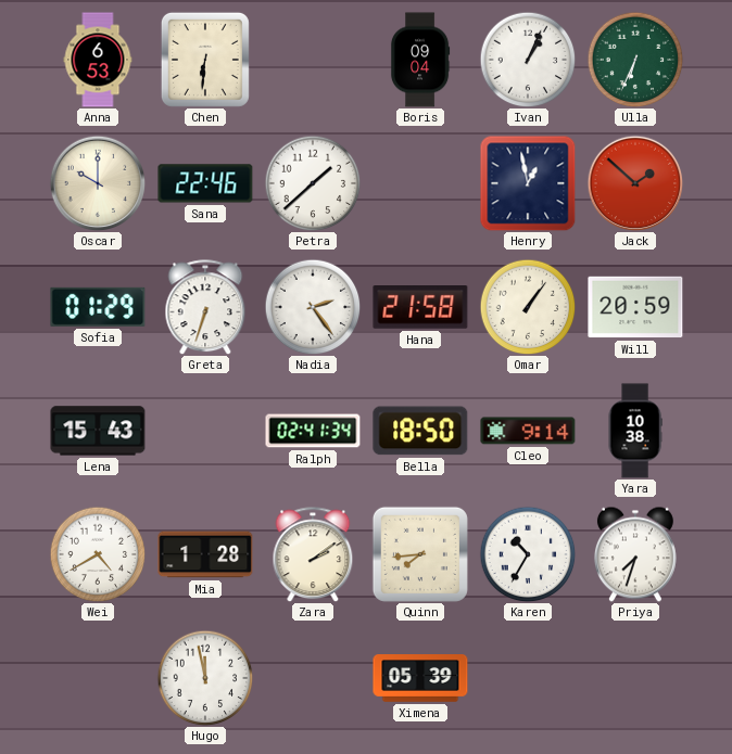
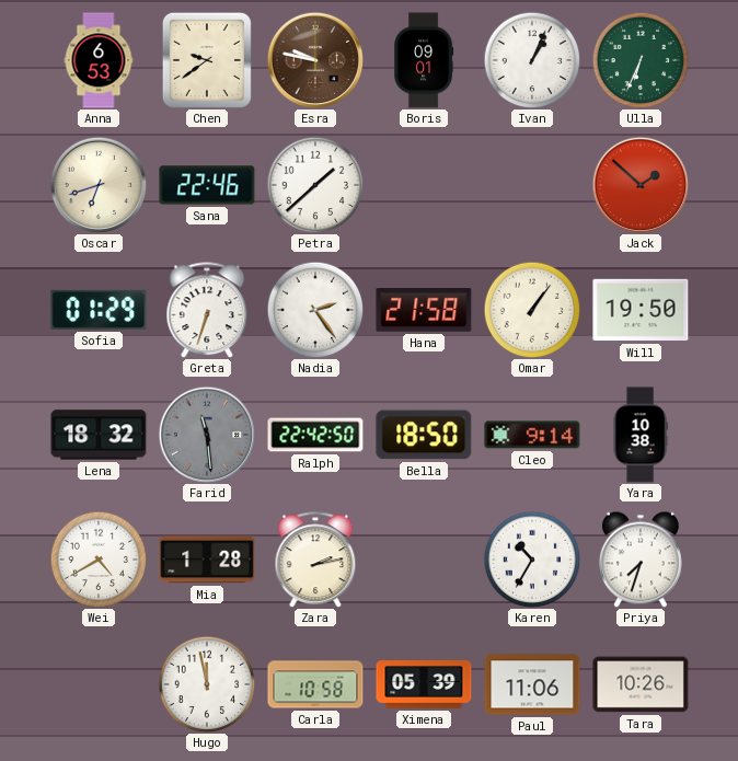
Chen: 6:31 -> 9:39
Esra: none -> 9:47
Boris: 09:04 -> 09:01
Oscar: 10:00 -> 6:42
Henry: 12:58 -> none
Will: 20:59 -> 19:50
Lena: 15:43 -> 18:32
Farid: none -> 11:29
Ralph: 02:41 -> 22:42
Zara: 2:09 -> 2:13
Quinn: 7:44 -> none
Carla: none -> 10:58
Paul: none -> 11:06
Tara: none -> 10:26
